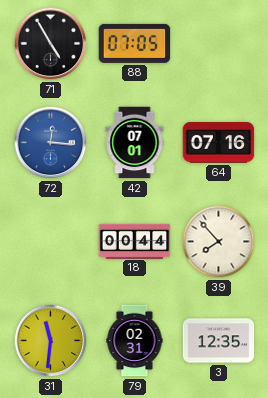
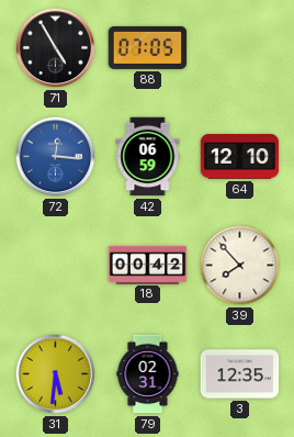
42: 07:01 -> 06:59
64: 07:16 -> 12:10
18: 00:44 -> 00:42
31: 11:31 -> 5:31
